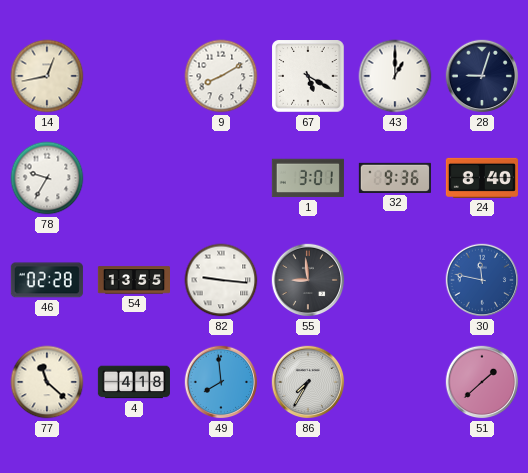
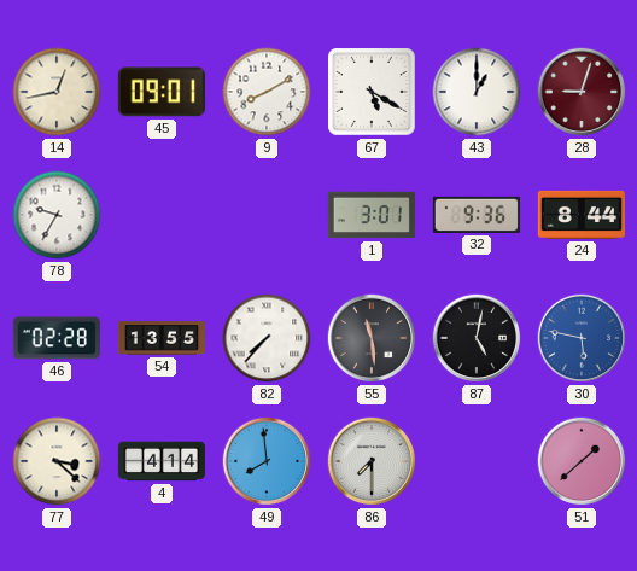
45: none -> 09:01
28 dial: navy -> burgundy
24: 8:40 -> 8:44
82: 9:16 -> 7:37
55: 8:59 -> 11:29
87: none -> 5:02
30: 11:47 -> 5:47
77: 11:22 -> 3:22
4: 4:18 -> 4:14
86: 7:35 -> 7:30
